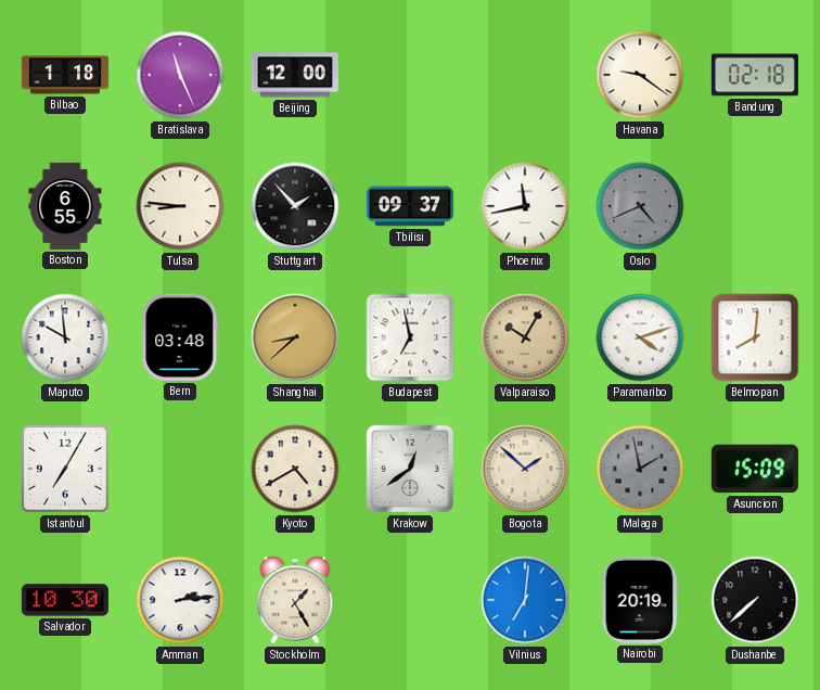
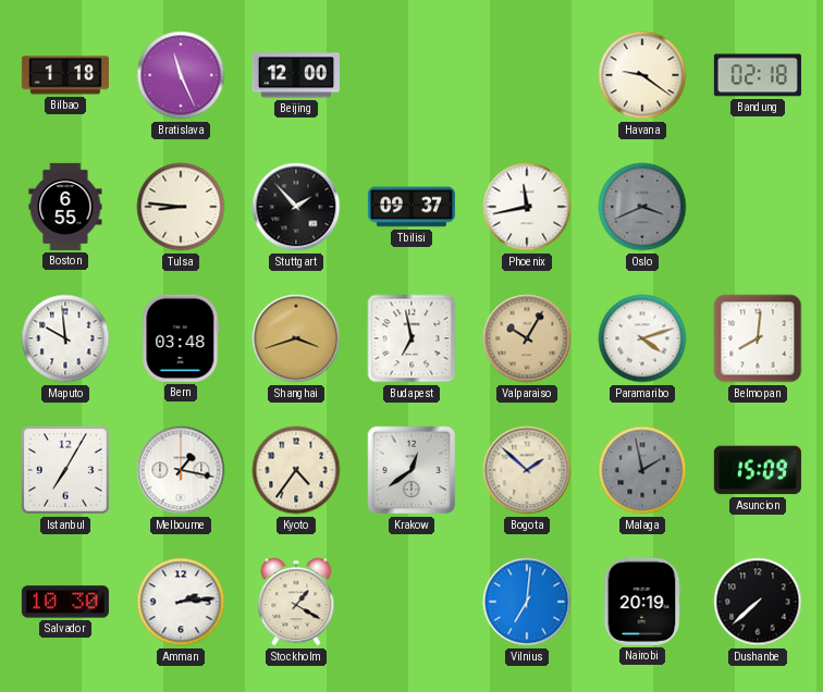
Oslo: 4:41 -> 3:41
Shanghai: 8:38 -> 3:42
Melbourne: none -> 1:17
Kyoto: 4:40 -> 4:36
Stockholm: 1:25 -> 1:20
